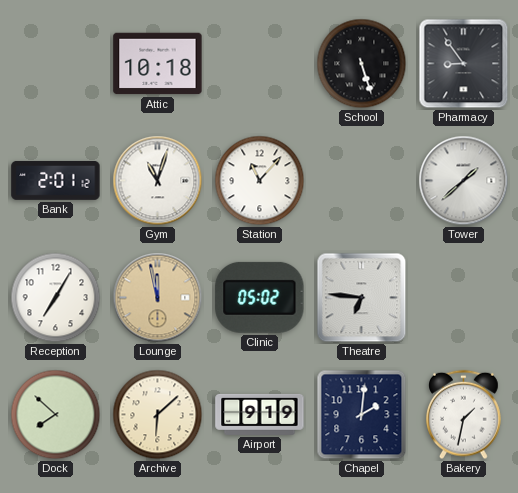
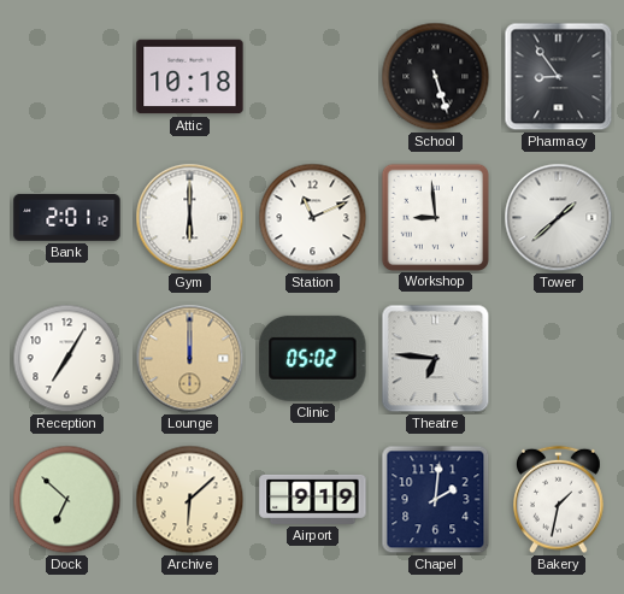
Gym: 11:03 -> 6:00
Station: 11:07 -> 11:11
Workshop: none -> 8:59
Lounge: 11:58 -> 12:00
Dock: 7:52 -> 6:52
